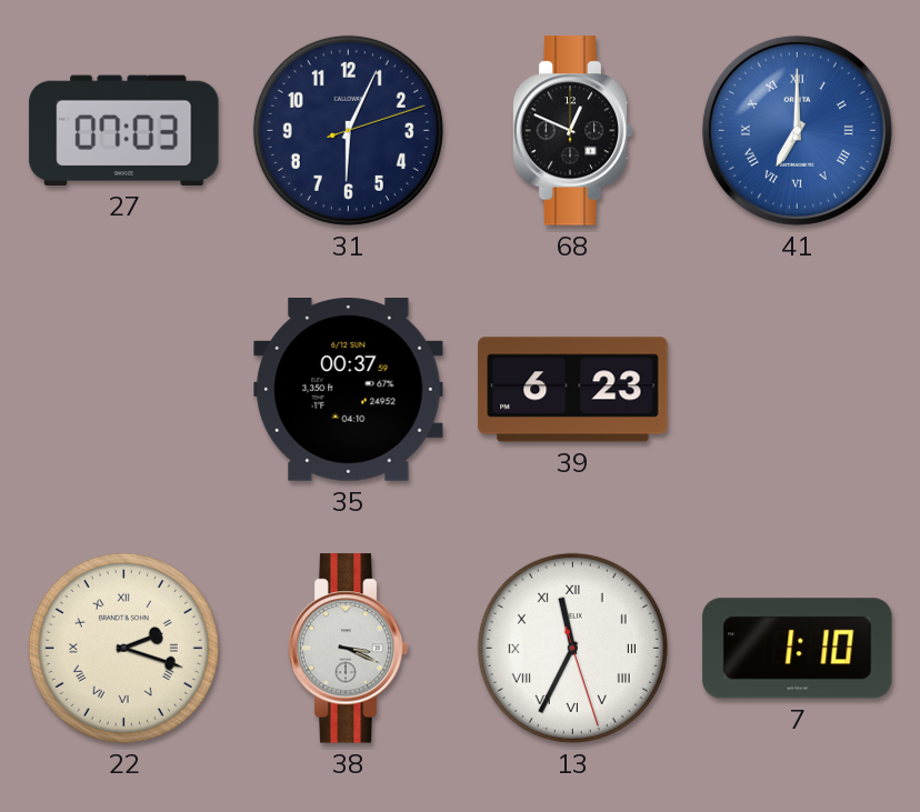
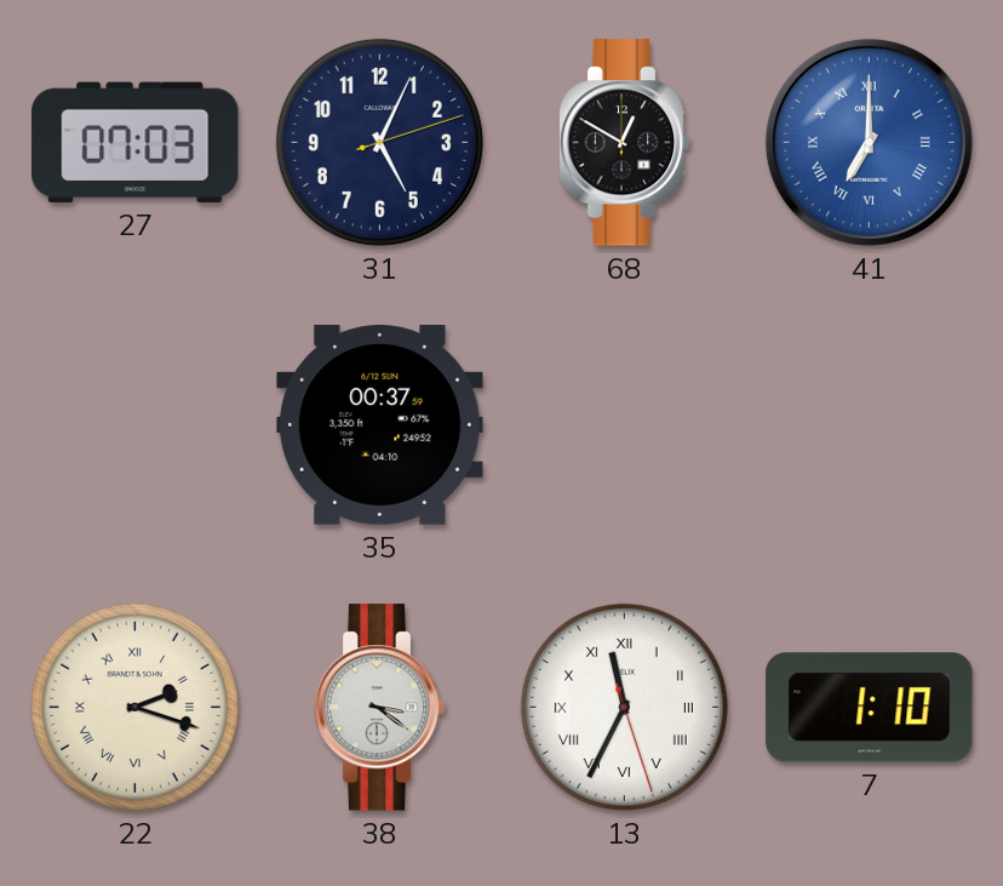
31: 6:04 -> 5:04
68: 12:49 -> 12:50
39: 6:23 -> none
38: 3:19 -> 3:21
